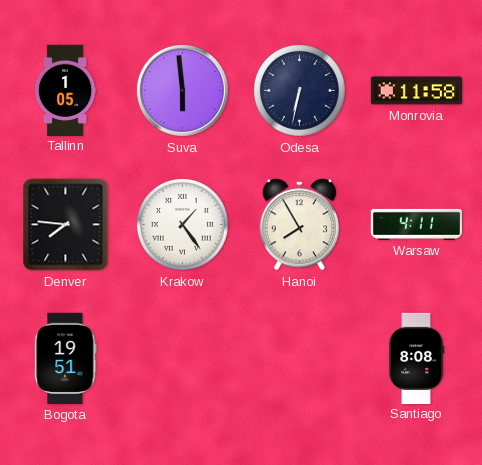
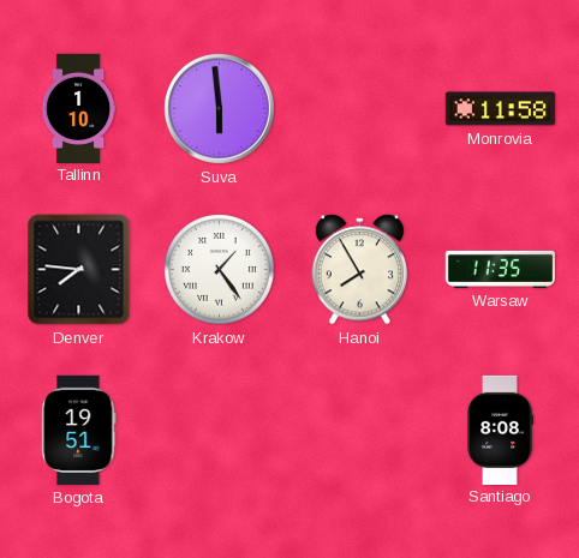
Tallinn: 1:05 -> 1:10
Odesa: 6:32 -> none
Warsaw: 4:11 -> 11:35
